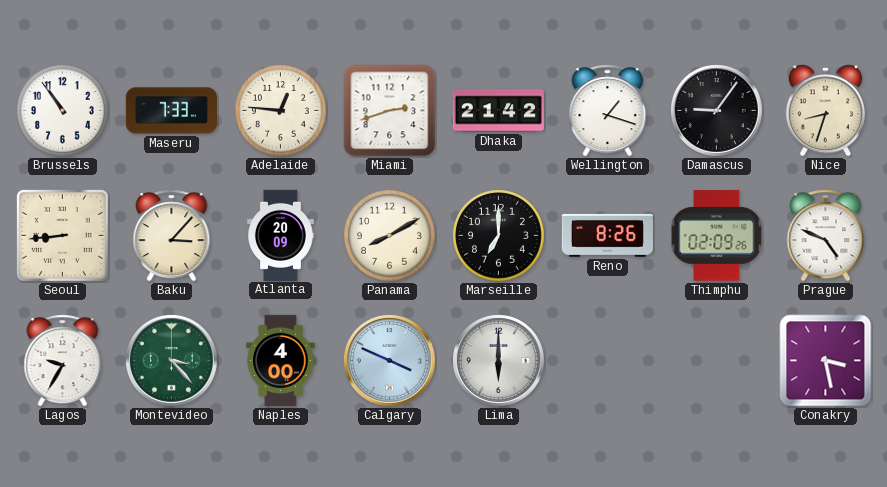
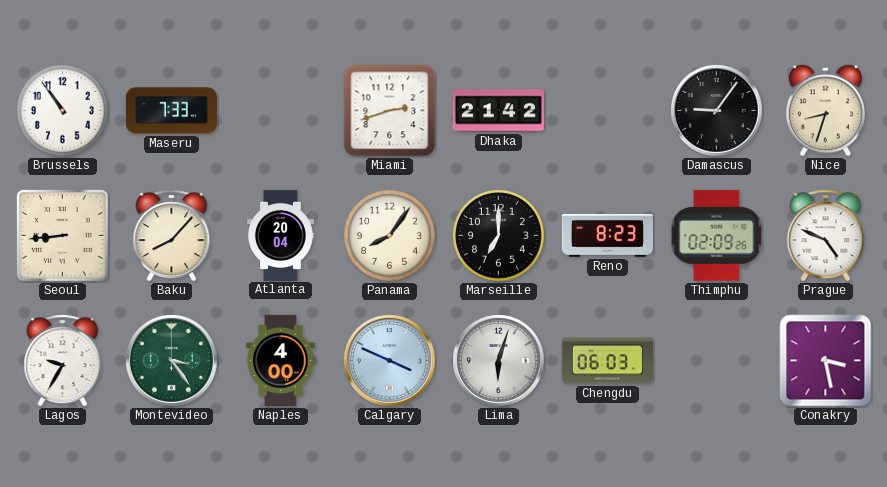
Adelaide: 12:46 -> none
Wellington: 1:18 -> none
Baku: 3:07 -> 8:07
Atlanta: 20:09 -> 20:04
Panama: 8:10 -> 8:06
Reno: 8:26 -> 8:23
Montevideo: 3:23 -> 3:24
Lima: 6:00 -> 6:03
Chengdu: none -> 06:03
